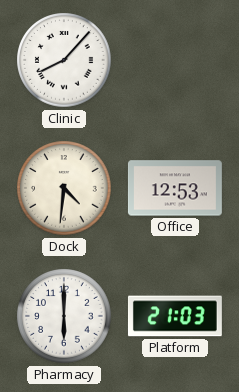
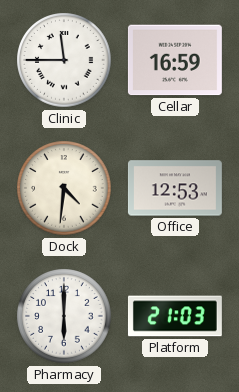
Clinic: 8:07 -> 11:45
Cellar: none -> 16:59
